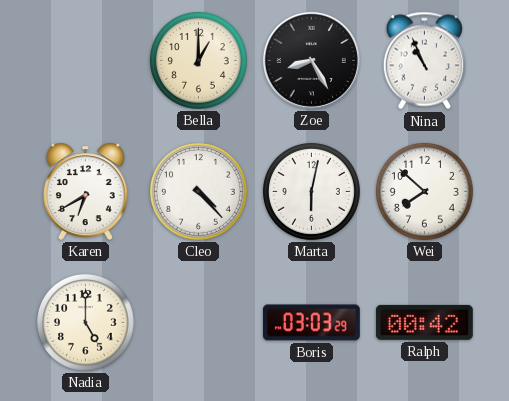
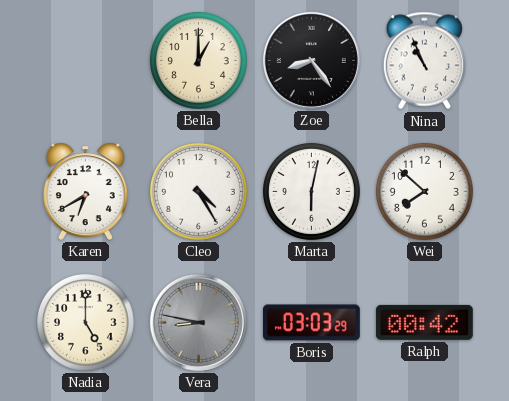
Zoe: 8:25 -> 8:24
Cleo: 4:23 -> 4:25
Vera: none -> 8:47
